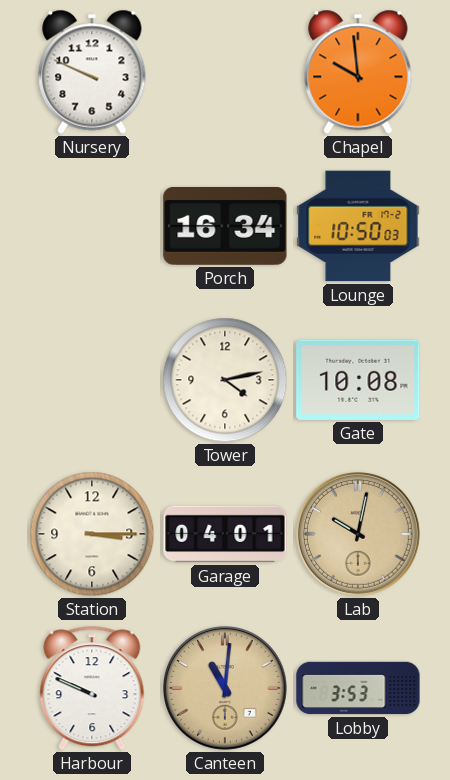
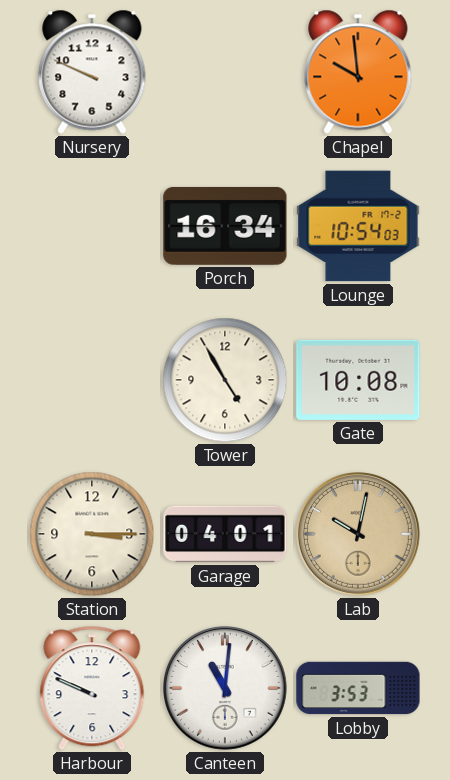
Lounge: 10:50 -> 10:54
Tower: 4:13 -> 4:55
Canteen dial: champagne -> white
